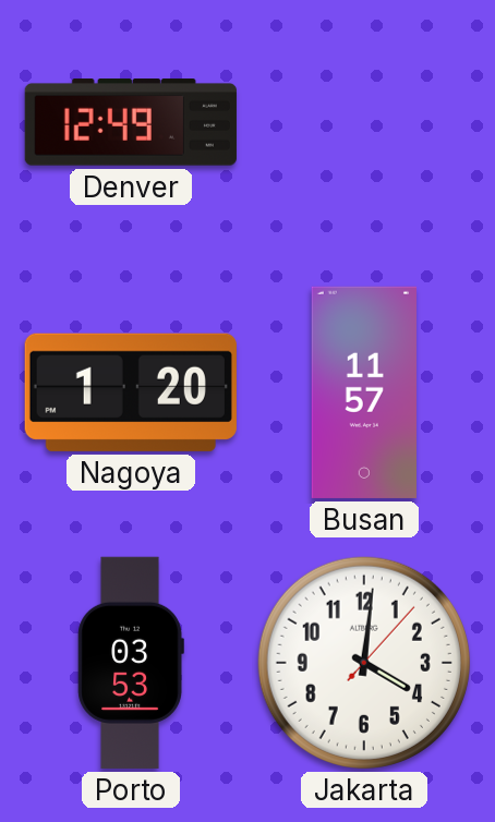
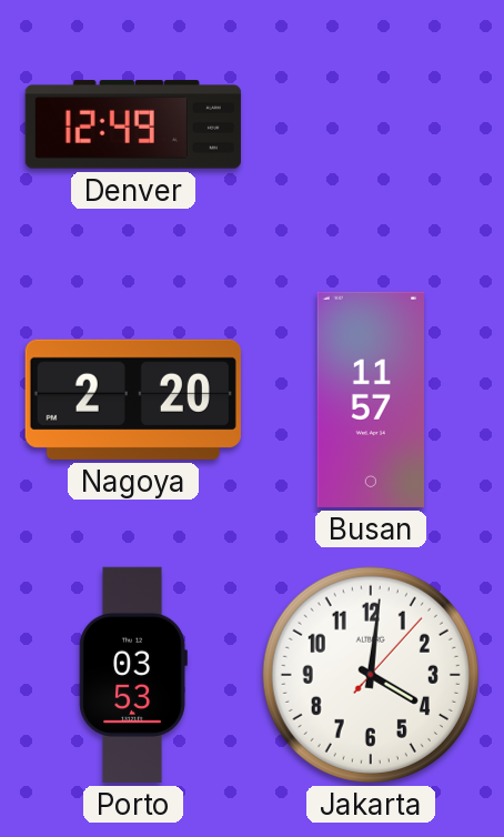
Nagoya: 1:20 -> 2:20
